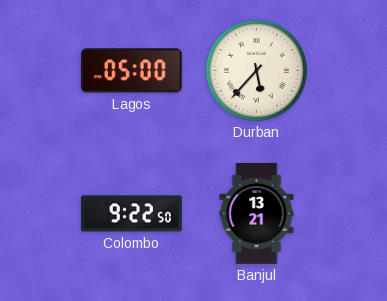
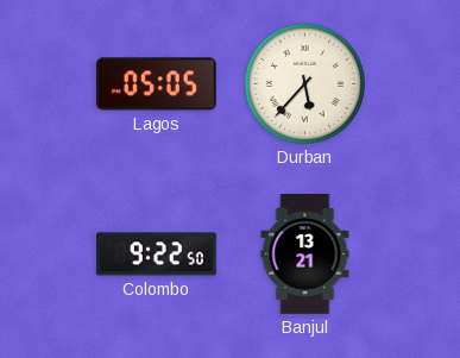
Lagos: 05:00 -> 05:05
